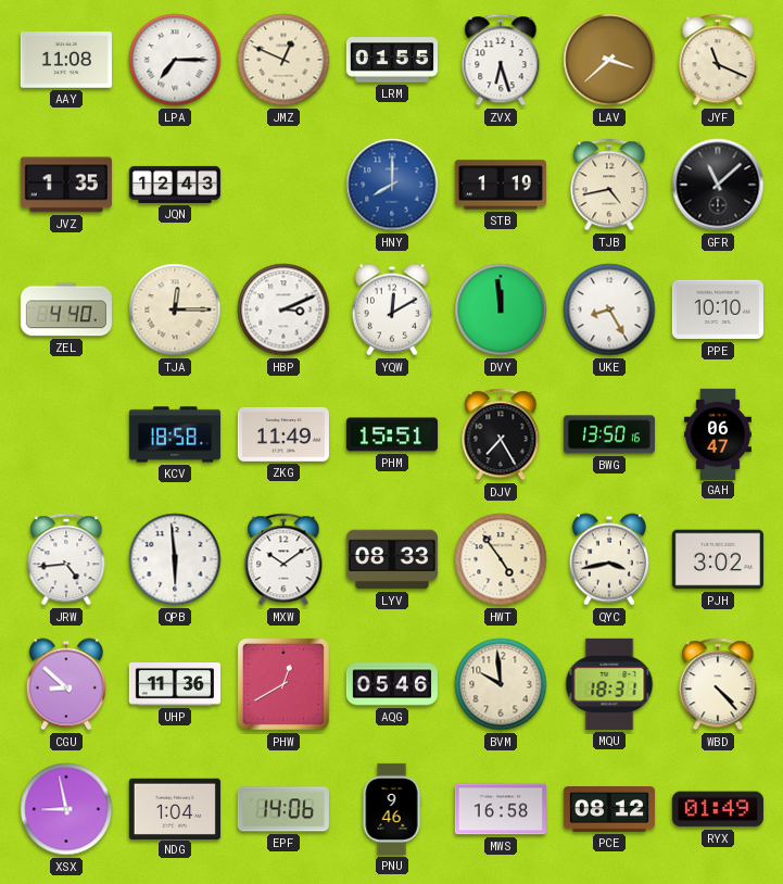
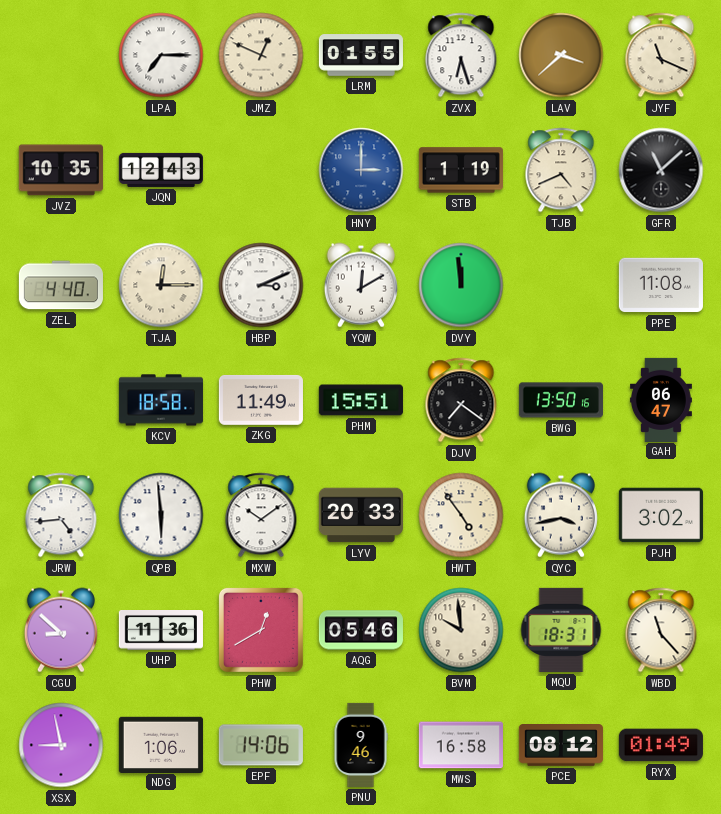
AAY: 11:08 -> none
JVZ: 1:35 -> 10:35
HNY: 8:00 -> 3:00
TJB: 4:43 -> 4:41
UKE: 8:25 -> none
PPE: 10:10 -> 11:08
DJV: 7:25 -> 7:21
LYV: 08:33 -> 20:33
WBD: 4:23 -> 11:23
NDG: 1:04 -> 1:06
